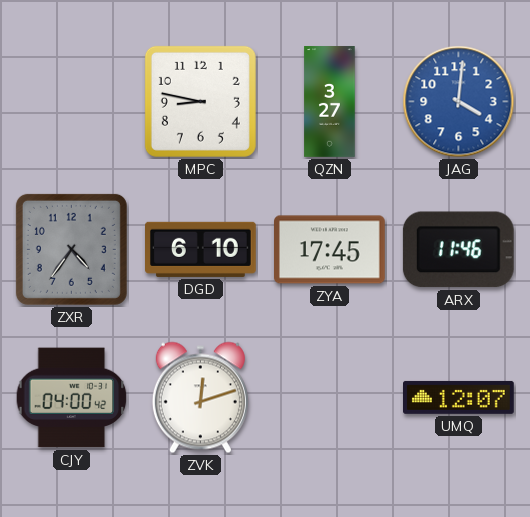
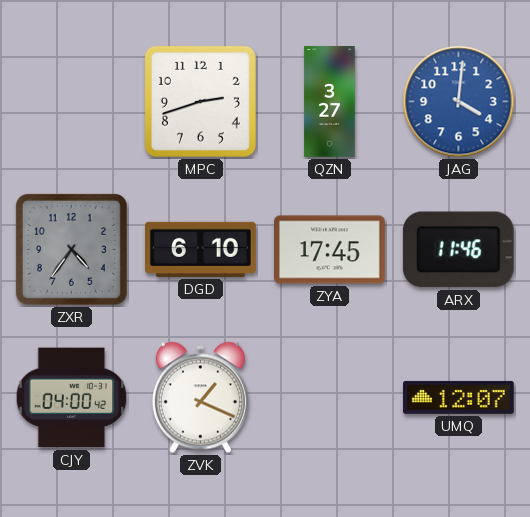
MPC: 8:47 -> 2:42
ZVK: 12:12 -> 1:19
